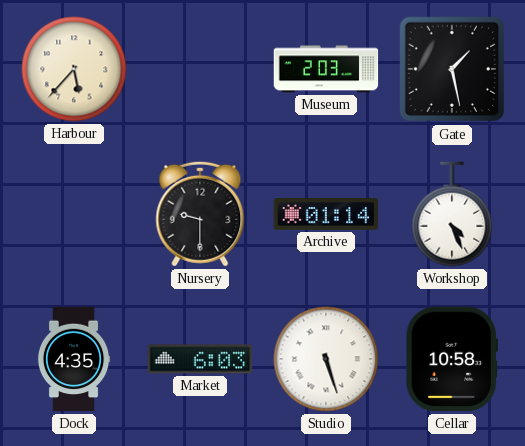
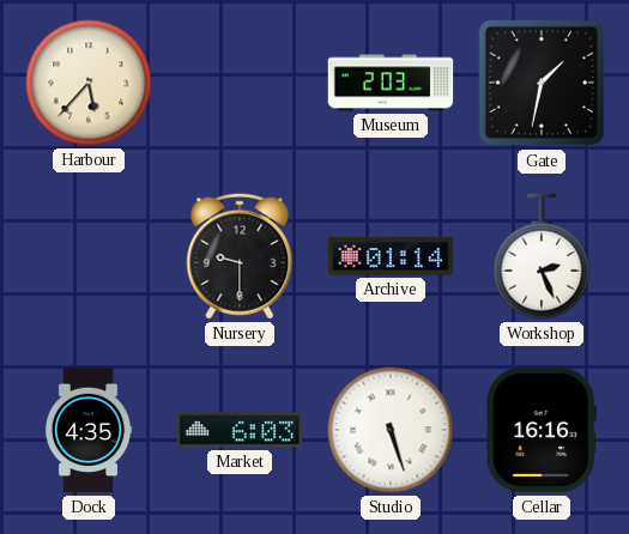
Gate: 1:28 -> 1:32
Workshop: 4:26 -> 2:26
Cellar: 10:58 -> 16:16
